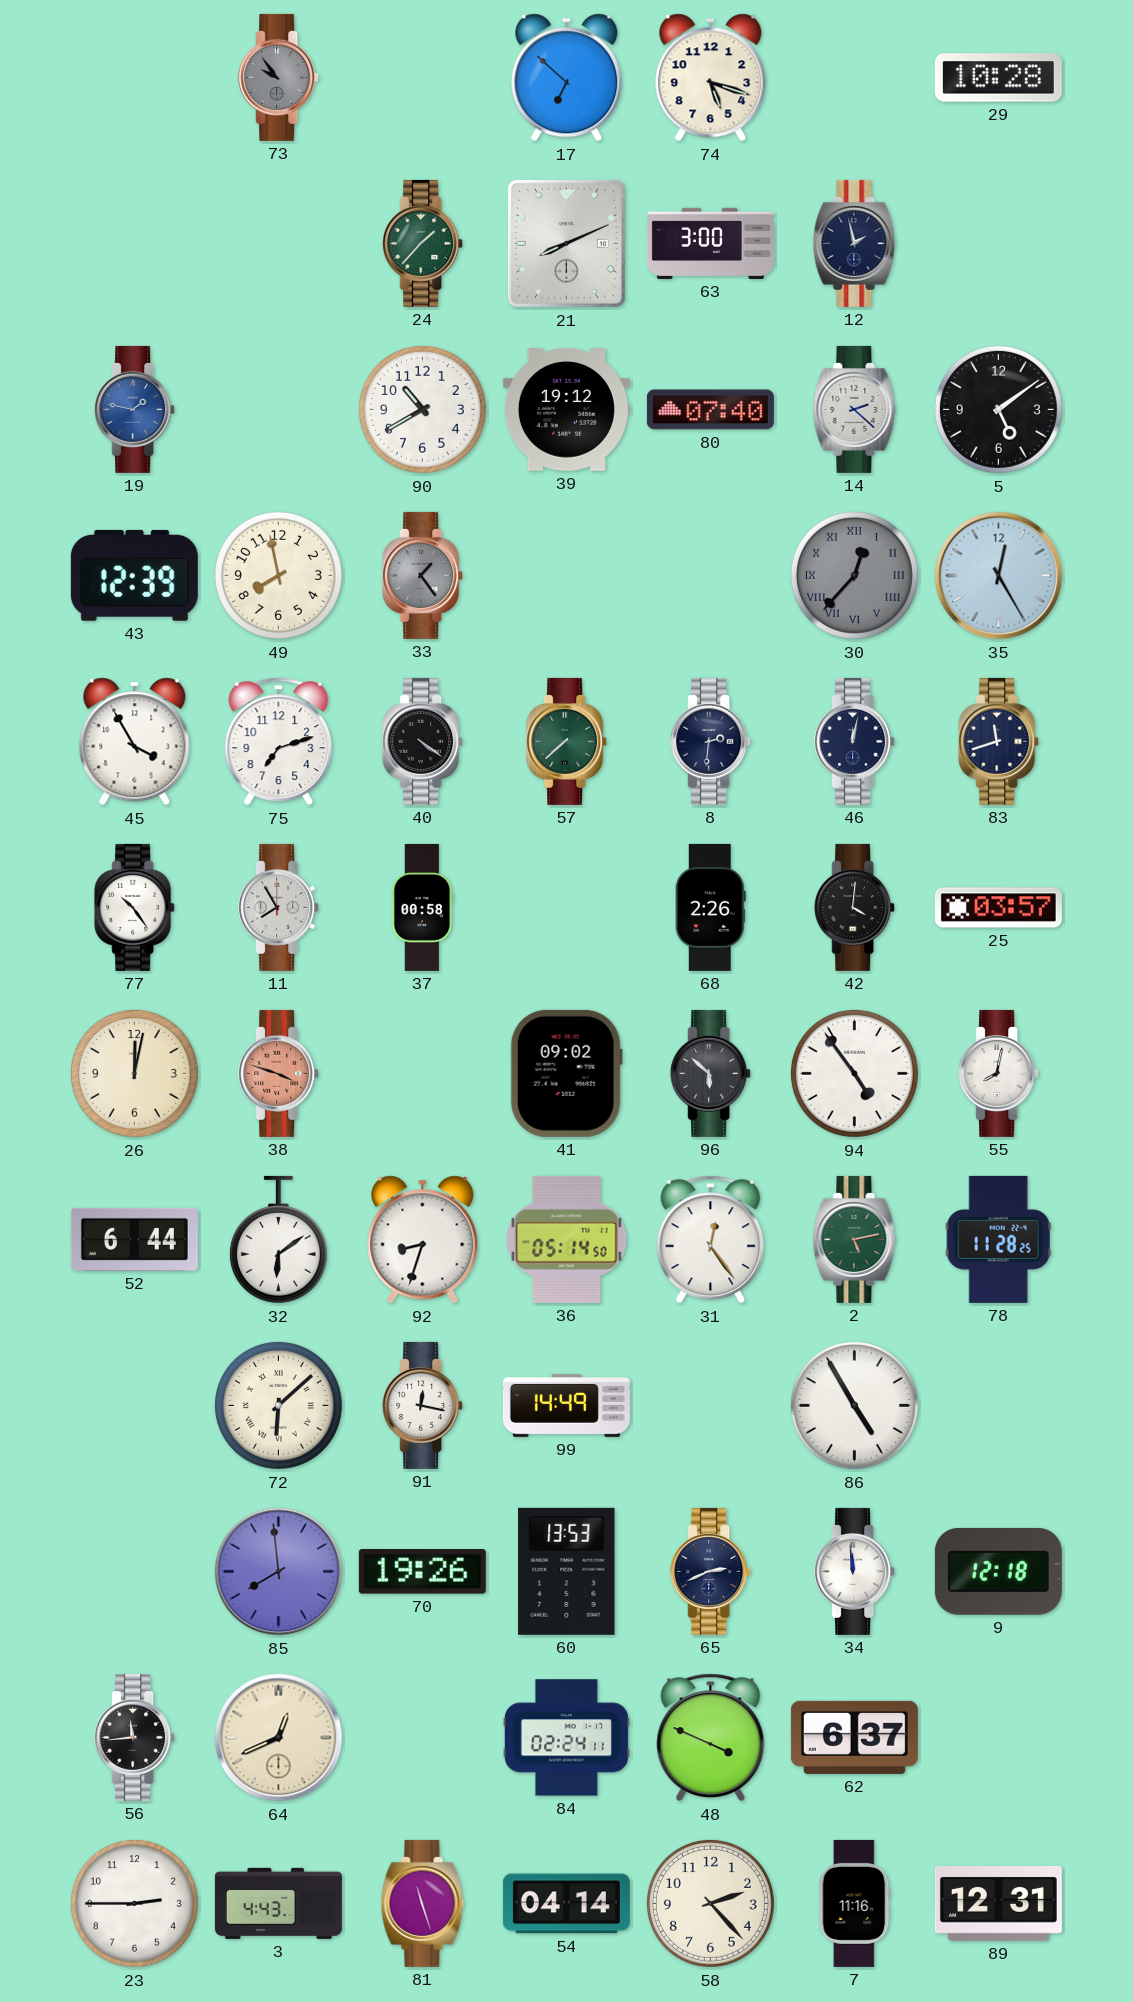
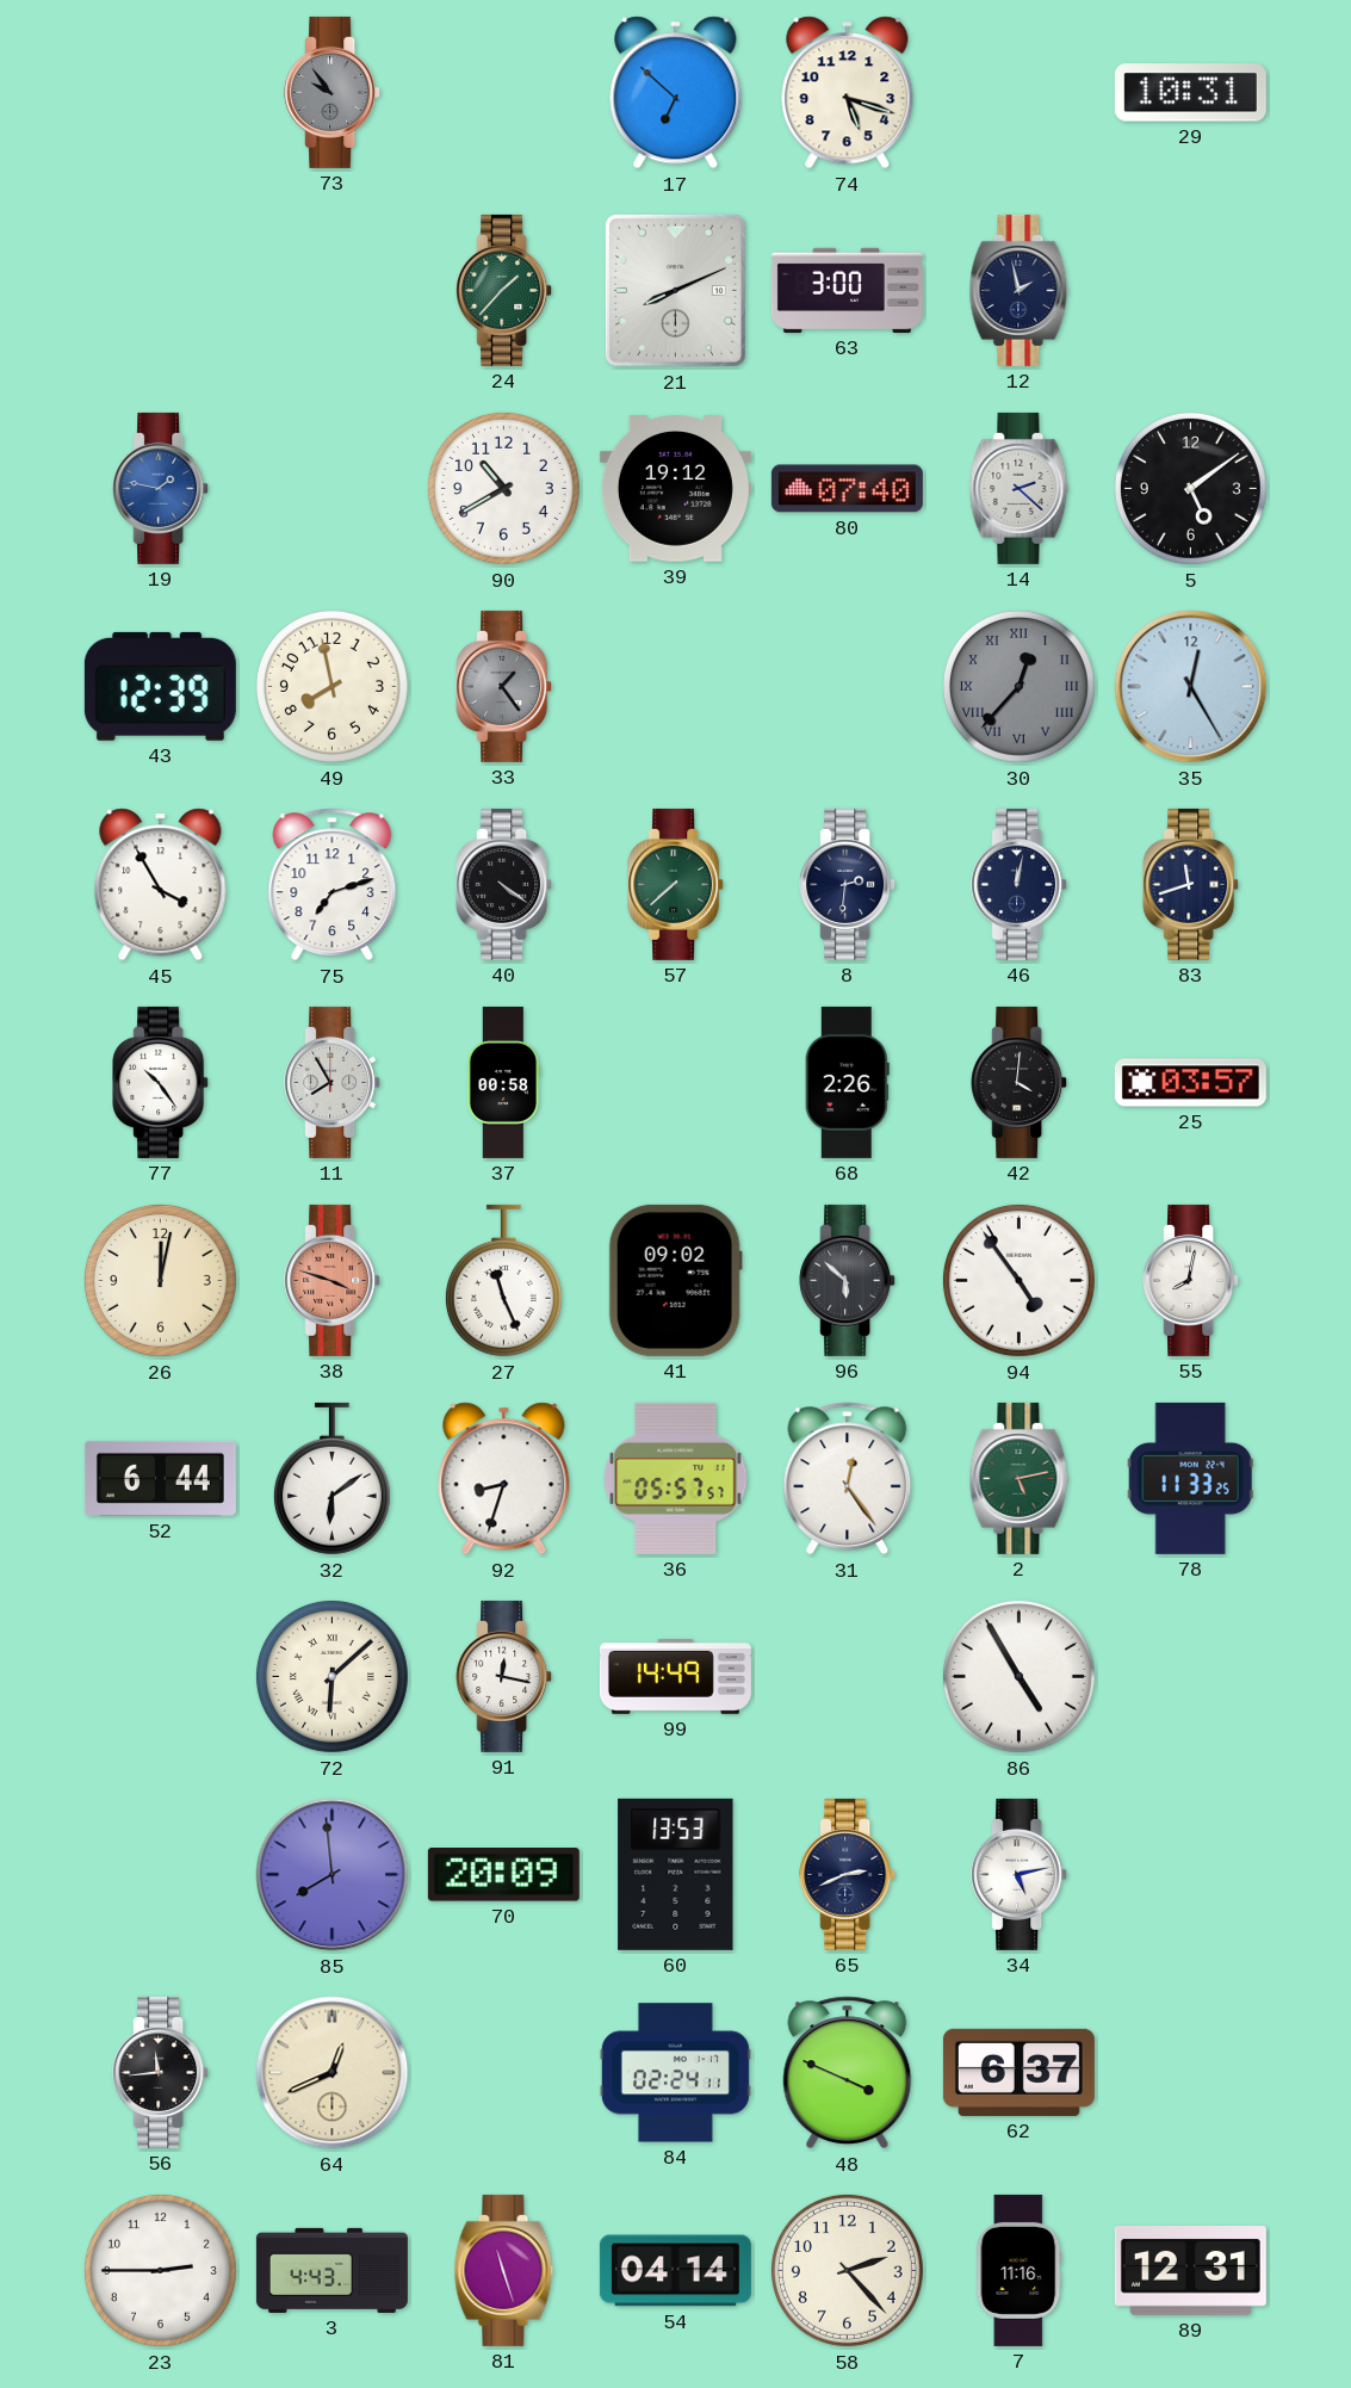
29: 10:28 -> 10:31
27: none -> 11:26
36: 05:14 -> 05:57
78: 11:28 -> 11:33
70: 19:26 -> 20:09
34: 11:59 -> 5:13
9: 12:18 -> none
